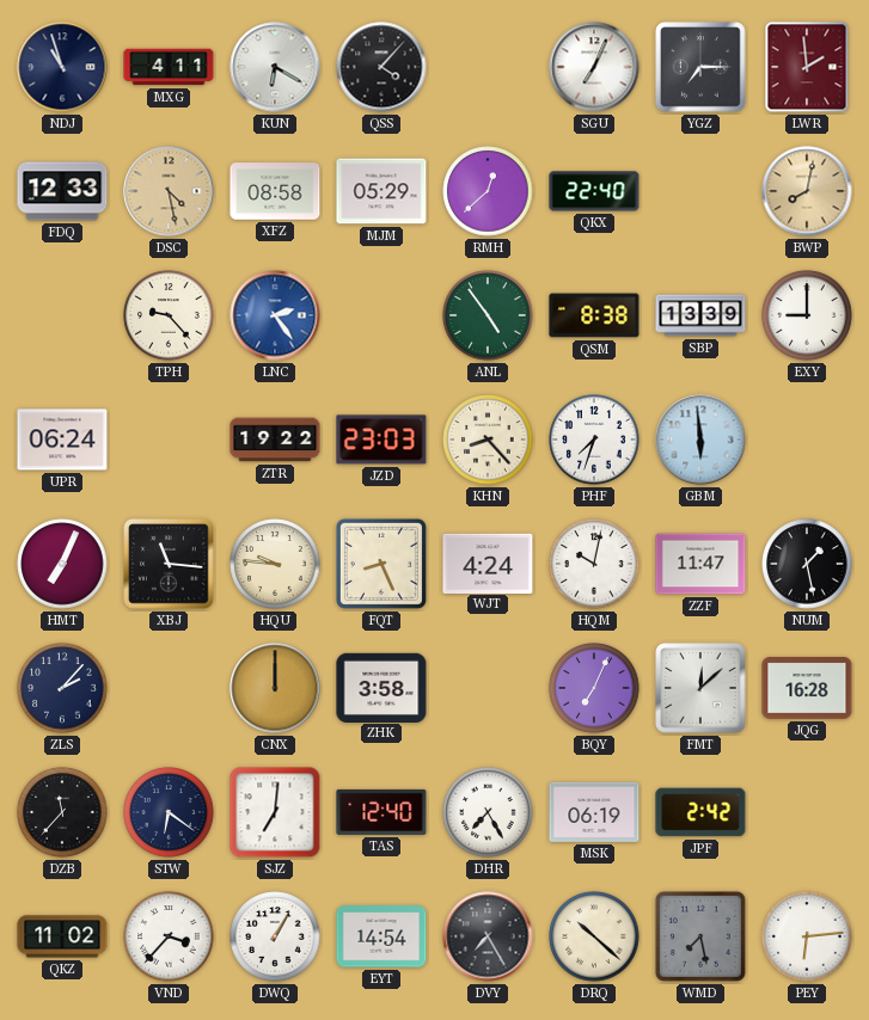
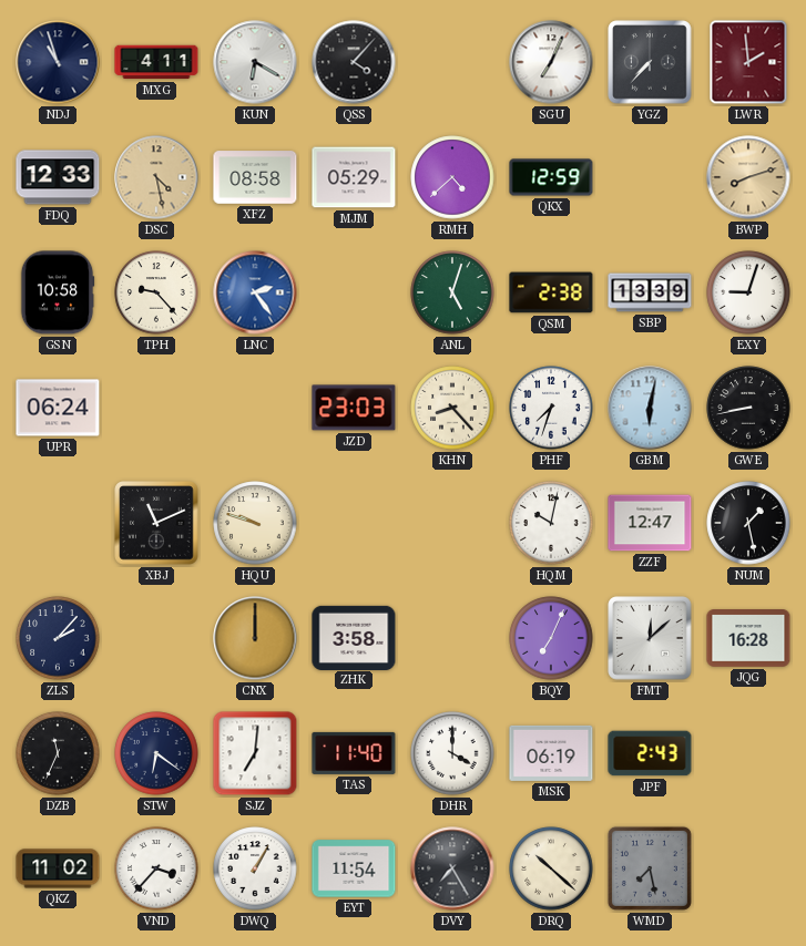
YGZ: 7:15 -> 7:37
RMH: 12:38 -> 4:38
QKX: 22:40 -> 12:59
BWP: 8:02 -> 8:12
GSN: none -> 10:58
ANL: 4:54 -> 5:03
QSM: 8:38 -> 2:38
EXY: 9:00 -> 9:03
ZTR: 19:22 -> none
GBM: 5:59 -> 6:02
GWE: none -> 8:43
HMT: 7:04 -> none
XBJ: 11:16 -> 11:11
HQU: 9:46 -> 9:48
FQT: 8:26 -> none
WJT: 4:24 -> none
ZZF: 11:47 -> 12:47
DZB: 11:37 -> 11:34
TAS: 12:40 -> 11:40
DHR: 7:25 -> 4:00
JPF: 2:42 -> 2:43
EYT: 14:54 -> 11:54
PEY: 6:14 -> none
